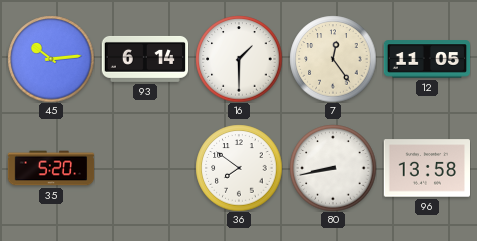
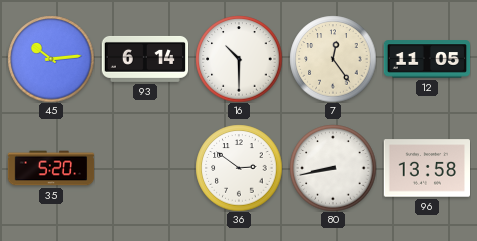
16: 1:30 -> 10:30
36: 7:51 -> 2:51
